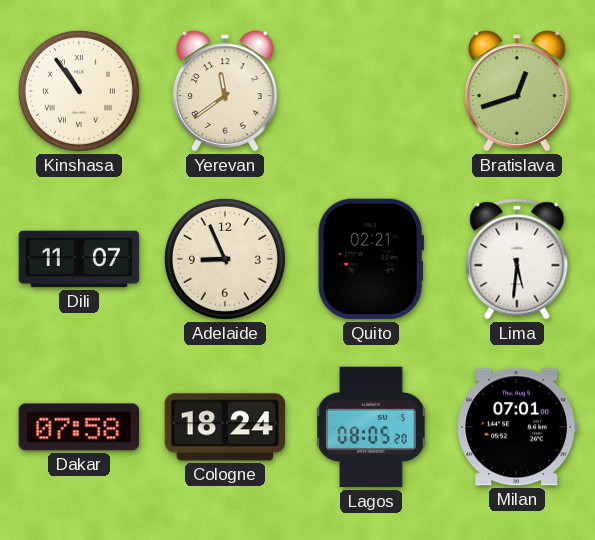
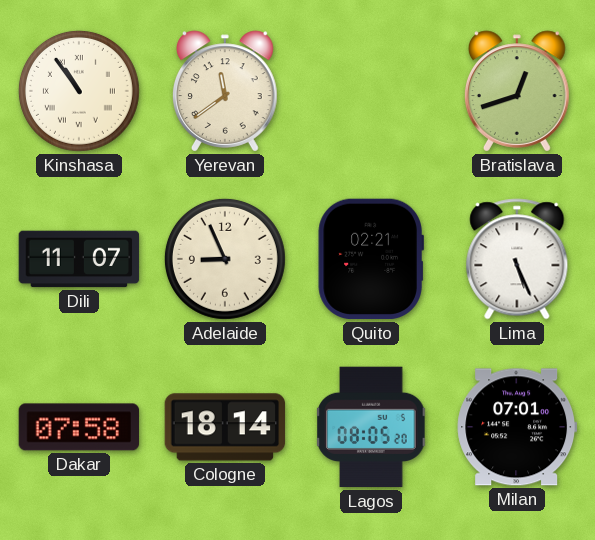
Lima: 5:31 -> 5:26
Cologne: 18:24 -> 18:14
